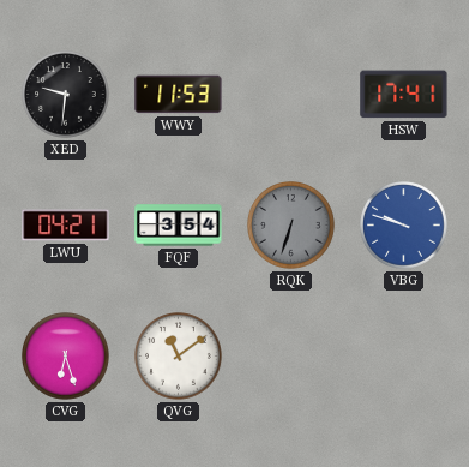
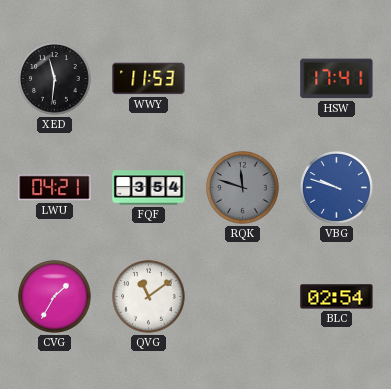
XED: 9:31 -> 11:31
RQK: 6:33 -> 11:48
CVG: 6:27 -> 1:35
BLC: none -> 02:54
